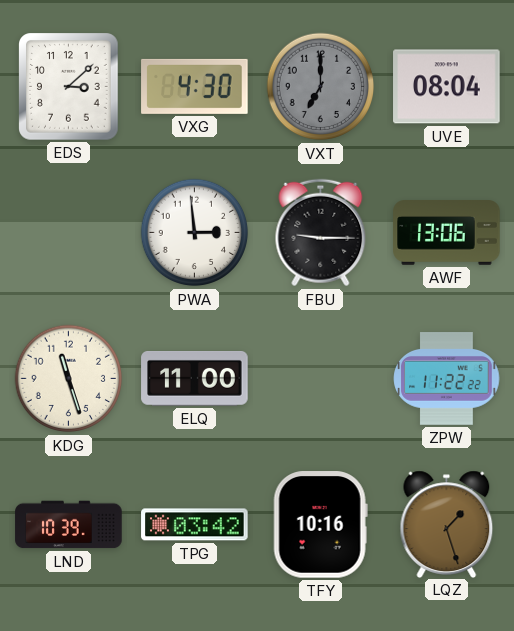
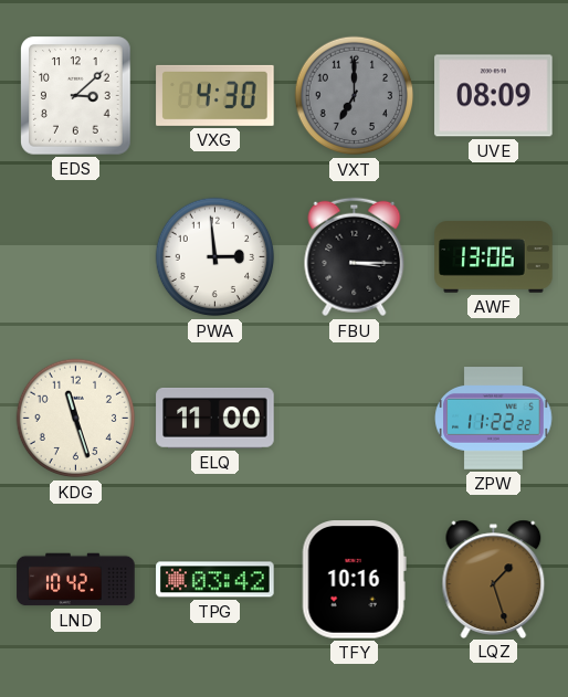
UVE: 08:04 -> 08:09
FBU: 9:15 -> 3:15
LND: 10:39 -> 10:42
